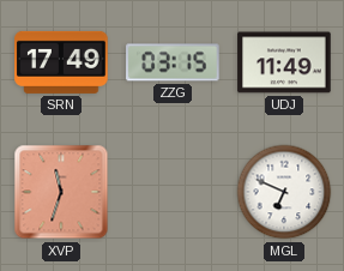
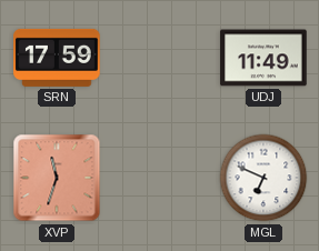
SRN: 17:49 -> 17:59
ZZG: 03:15 -> none
